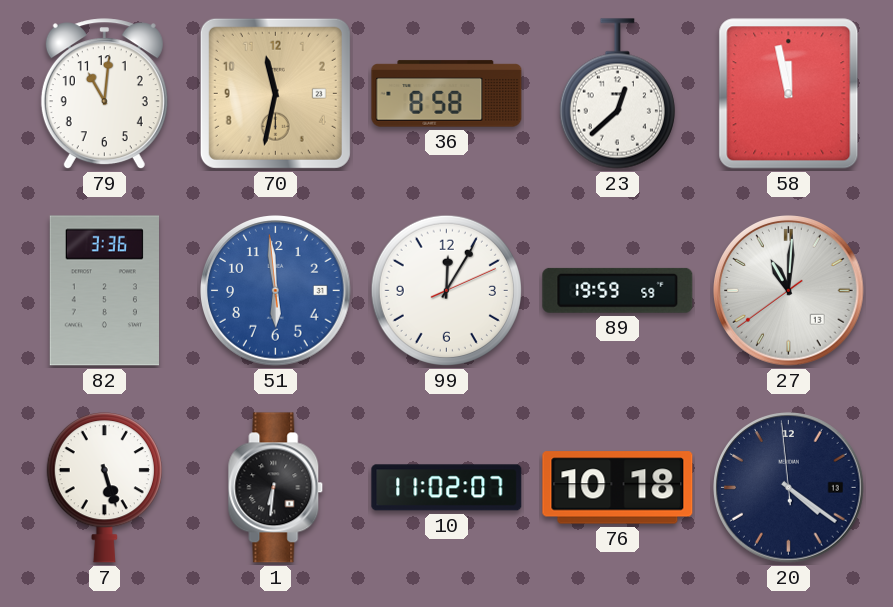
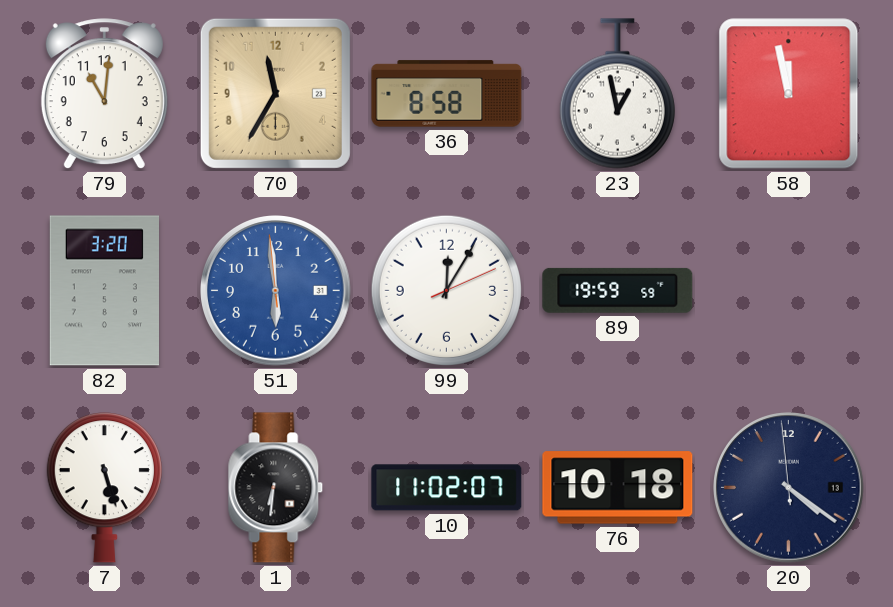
70: 11:32 -> 11:35
23: 12:38 -> 12:58
82: 3:36 -> 3:20
27: 11:00 -> none
